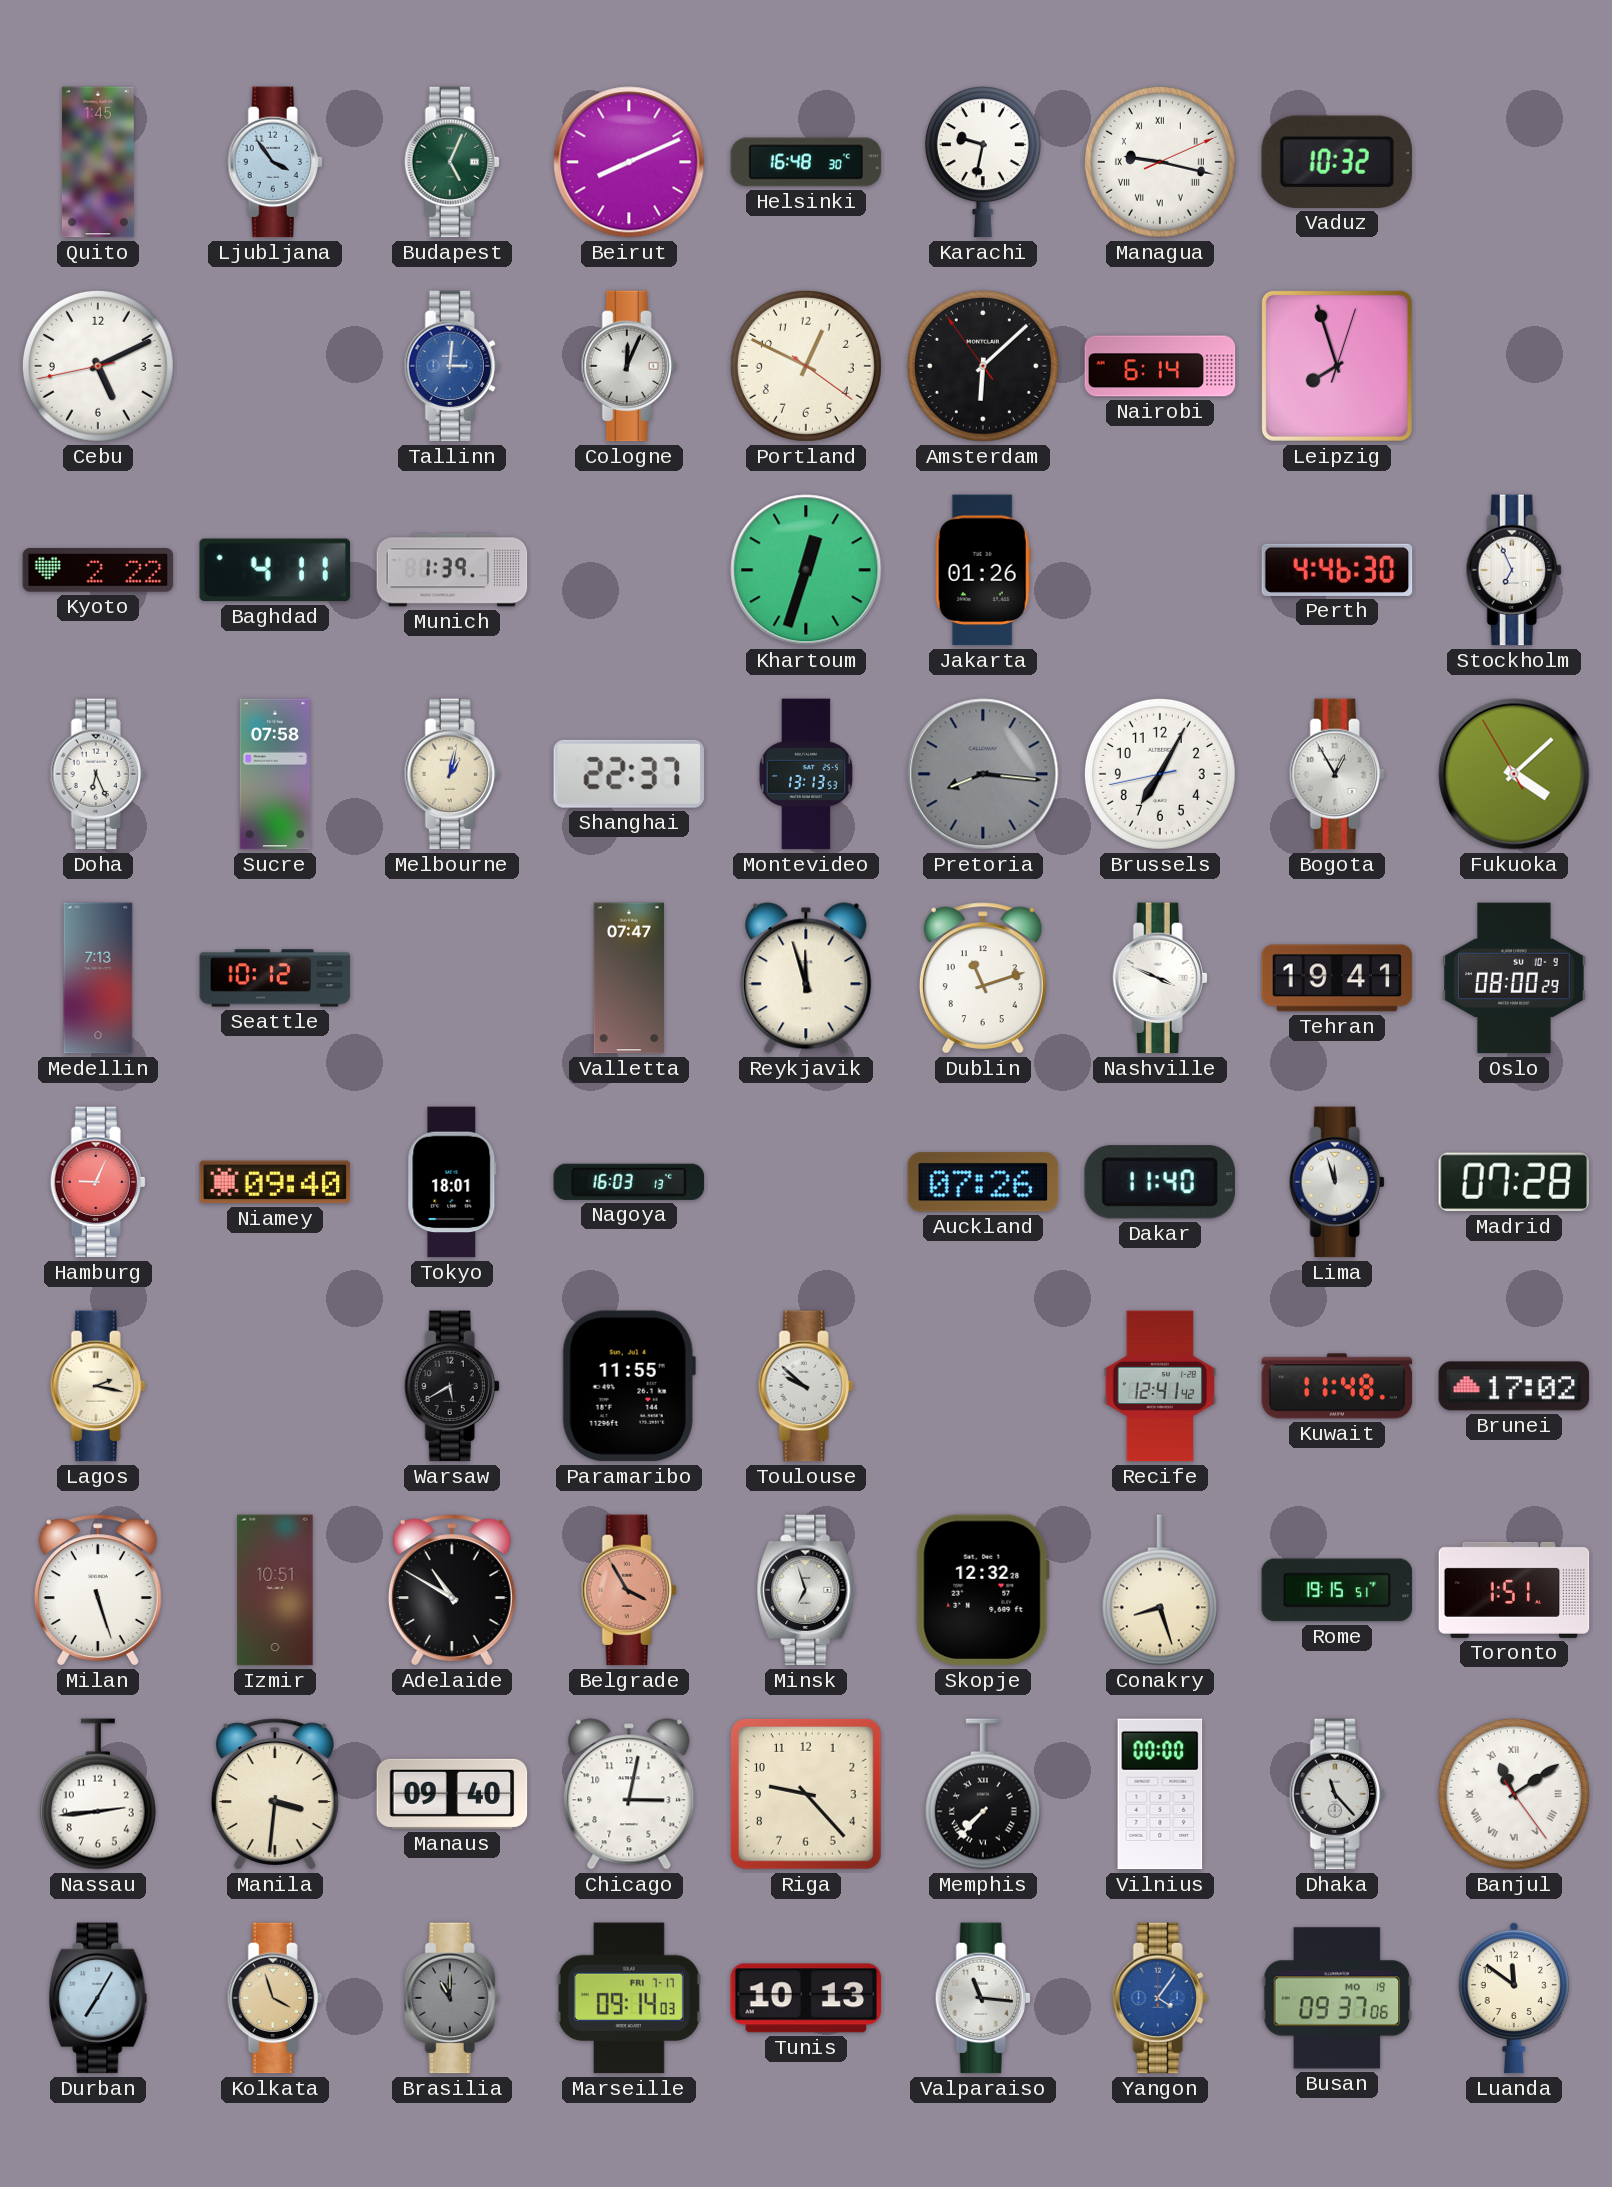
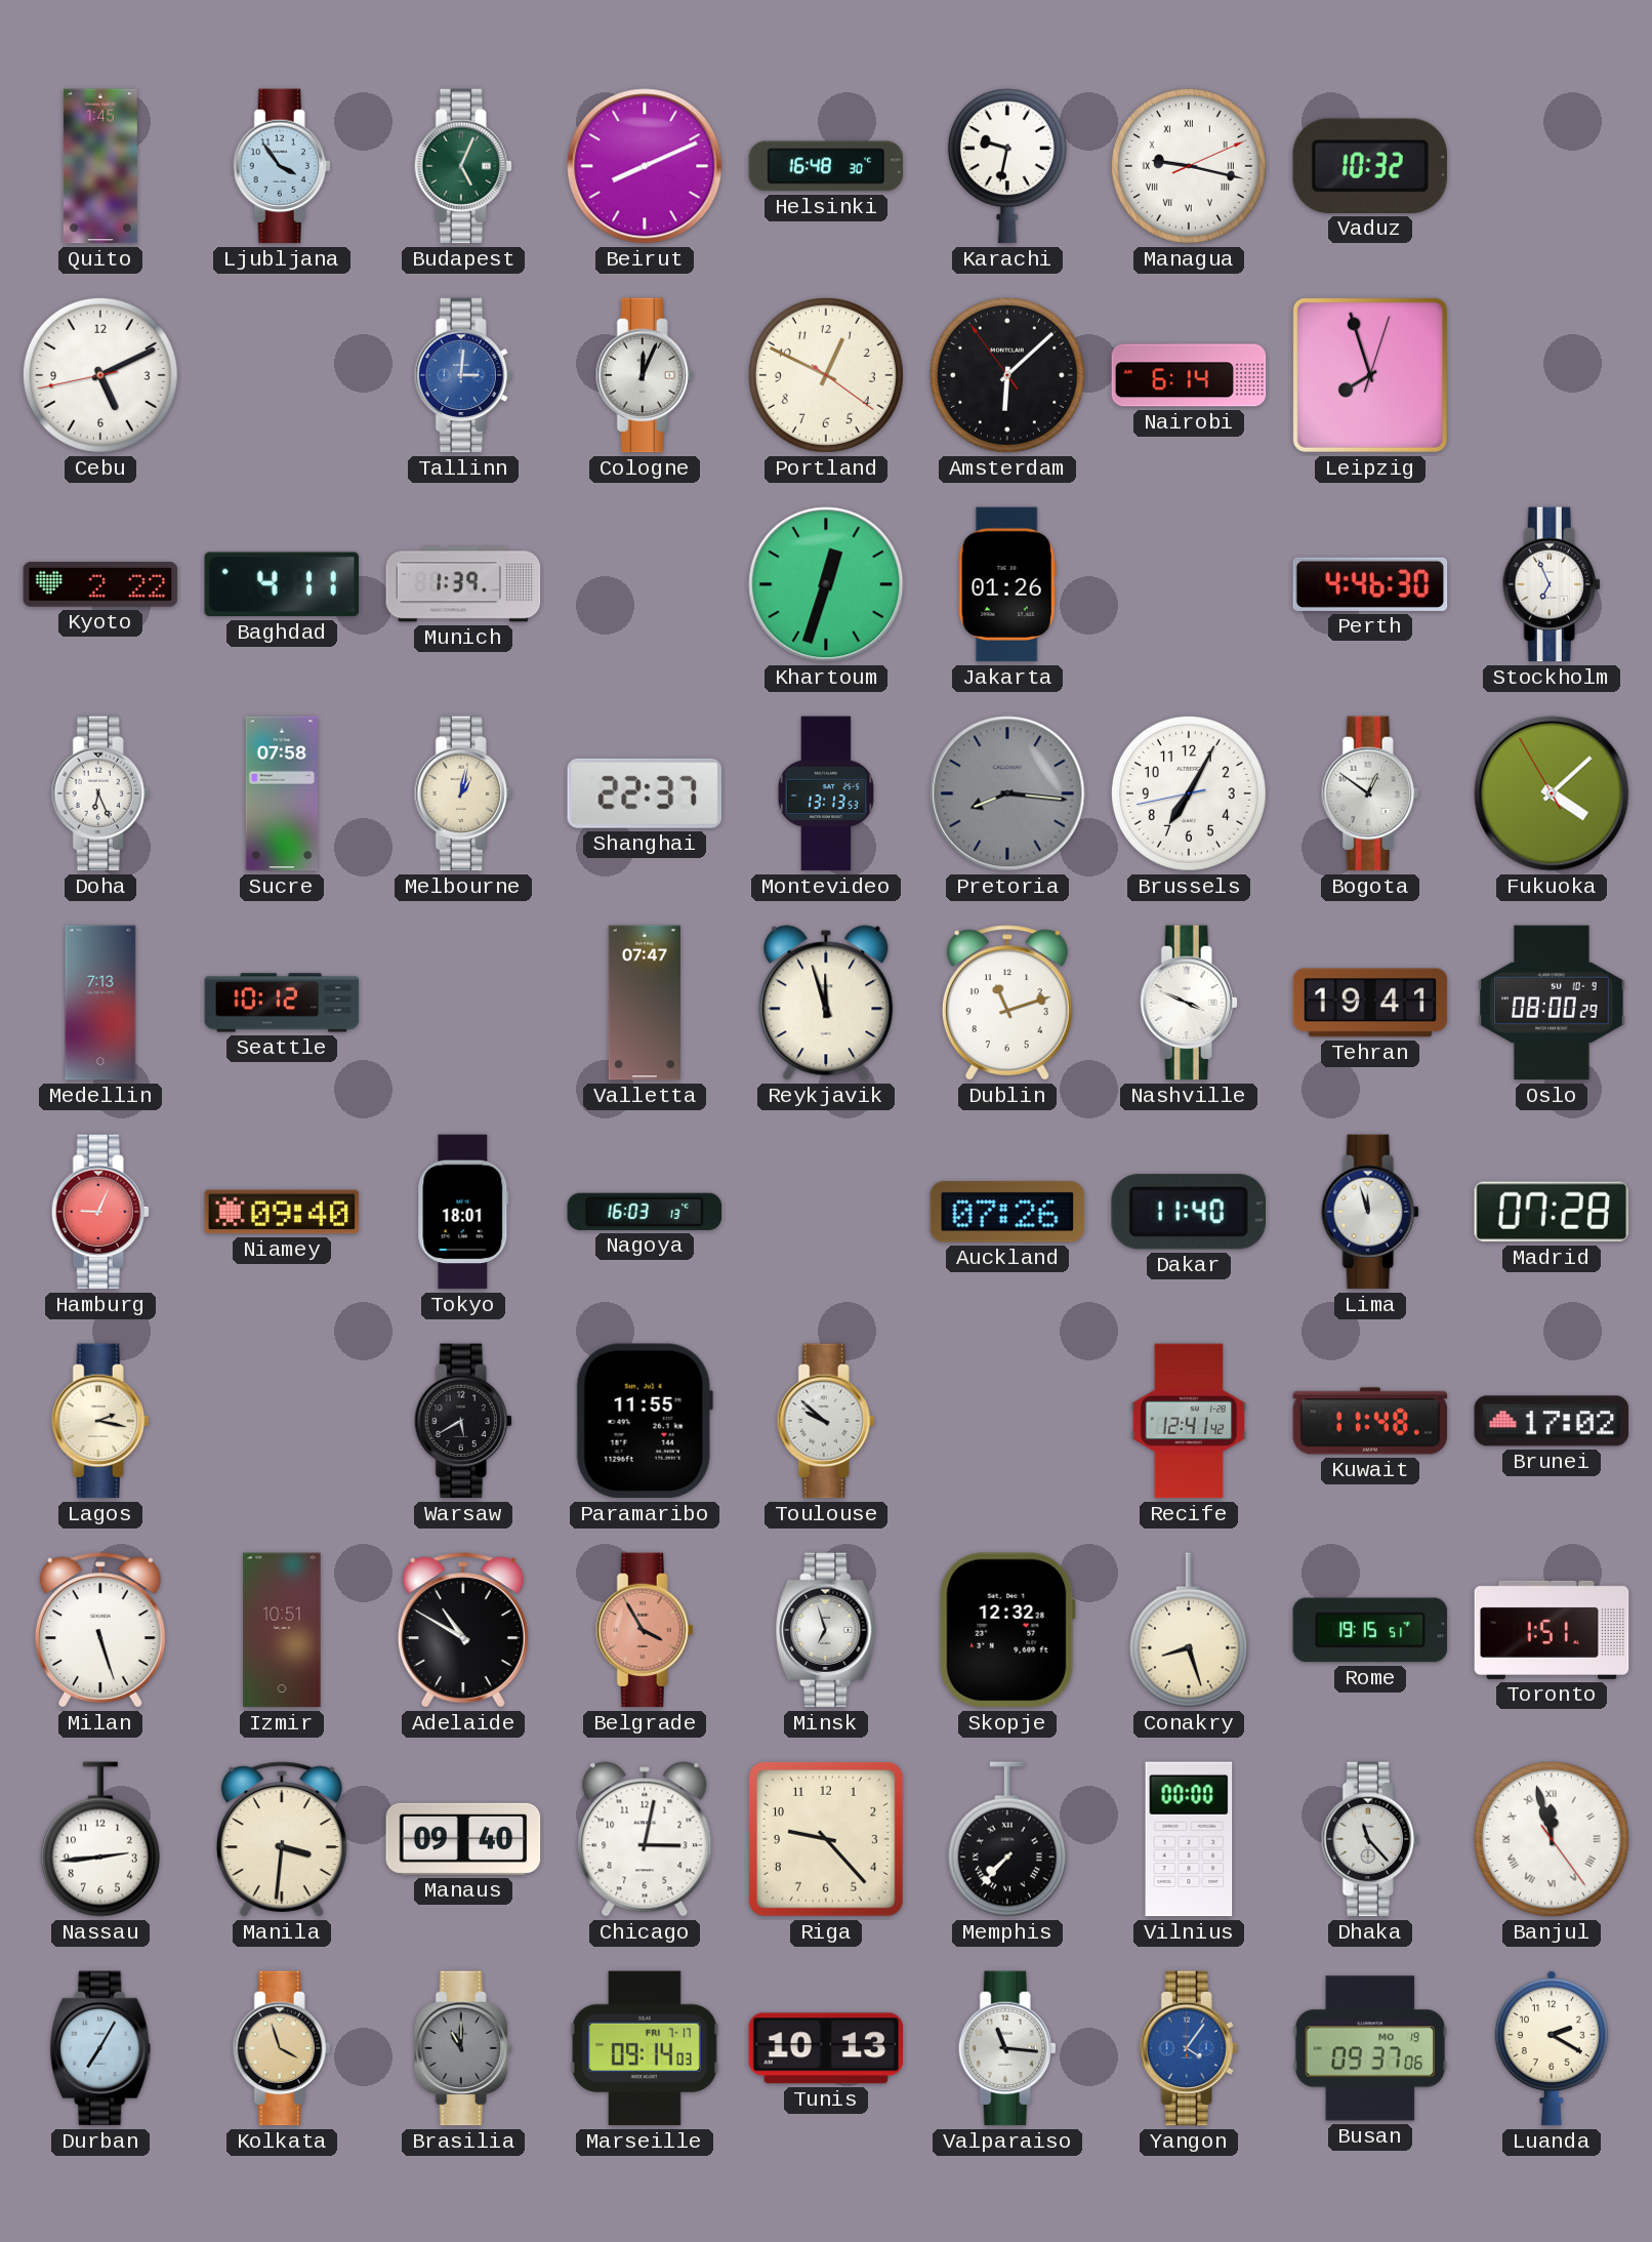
Bogota: 12:55 -> 12:51
Banjul: 11:09 -> 11:57
Luanda: 11:51 -> 2:20
